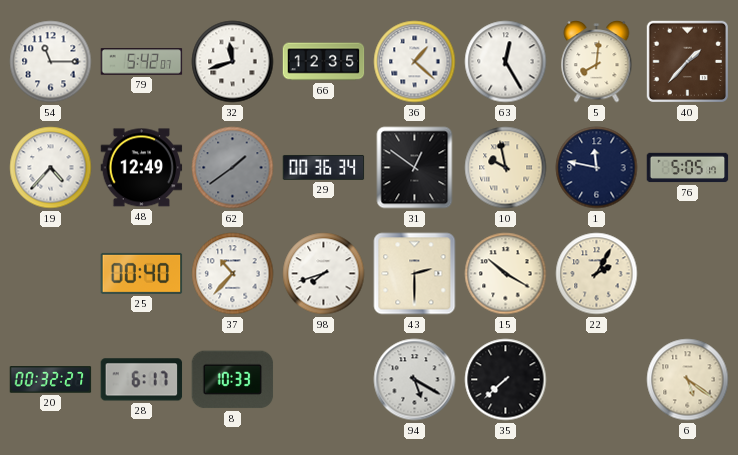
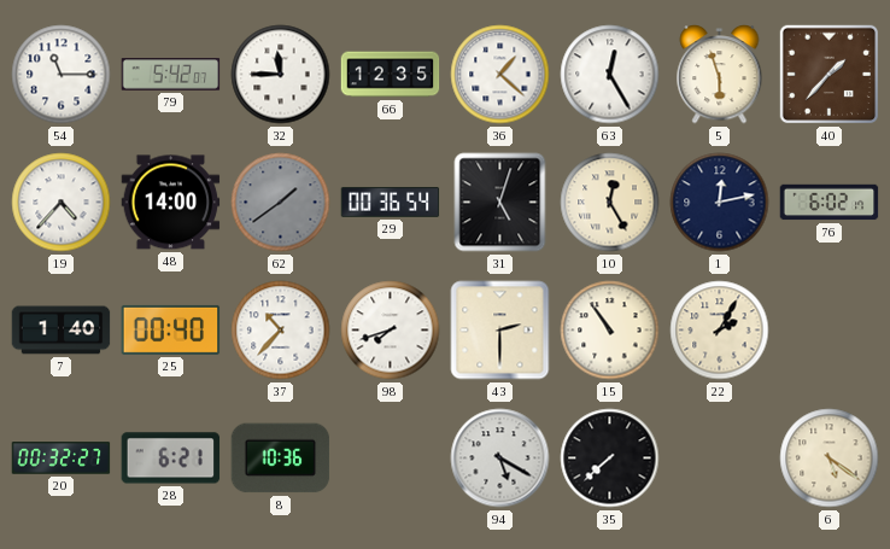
32: 11:42 -> 11:45
5: 8:01 -> 5:57
48: 12:49 -> 14:00
29: 00:36:34 -> 00:36:54
31: 12:51 -> 5:03
10: 9:58 -> 12:25
1: 11:47 -> 12:13
76: 5:05 -> 6:02
7: none -> 1:40
15: 10:20 -> 10:54
28: 6:17 -> 6:21
8: 10:33 -> 10:36
